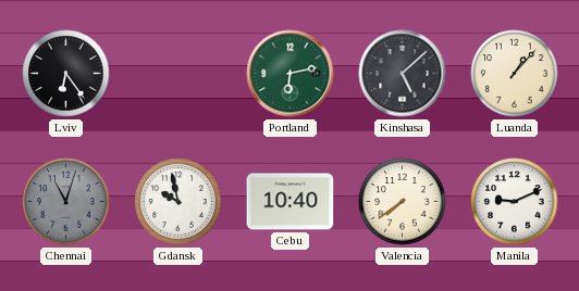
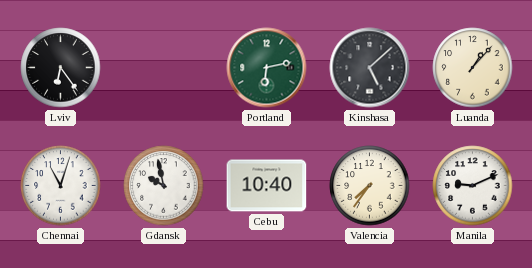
Chennai dial: grey -> white
Valencia: 7:39 -> 7:36
